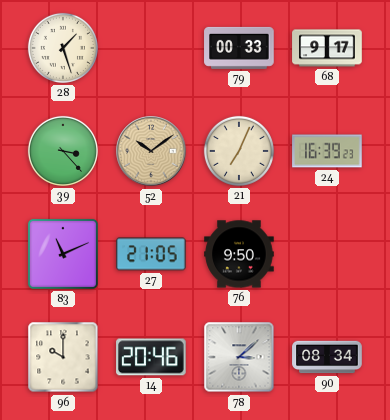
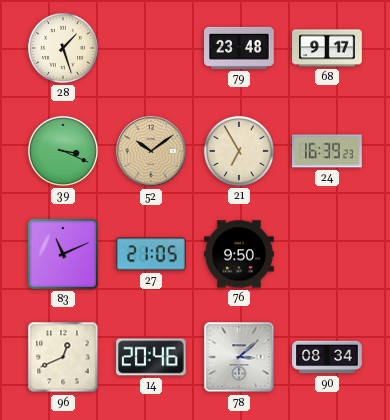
79: 00:33 -> 23:48
39: 3:23 -> 3:19
21: 7:04 -> 6:55
96: 10:00 -> 12:41
